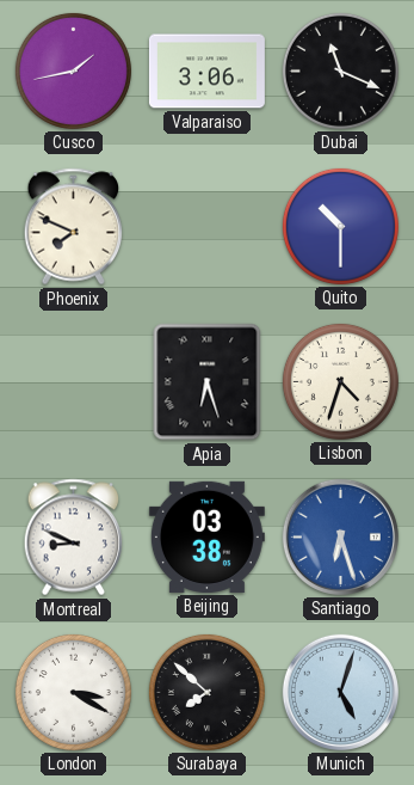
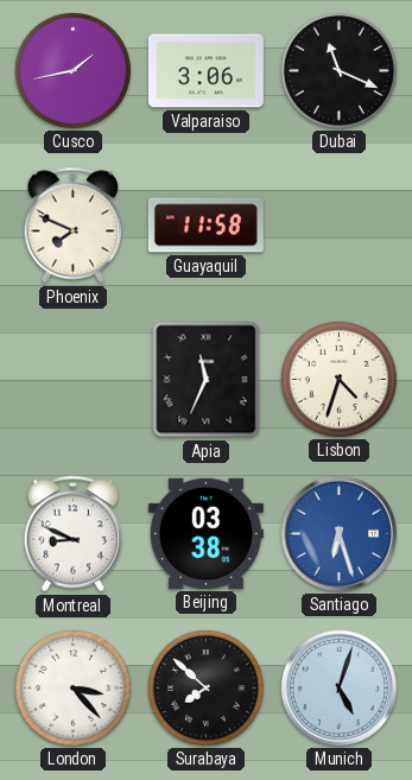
Guayaquil: none -> 11:58
Quito: 10:30 -> none
Apia: 6:27 -> 11:34
London: 3:20 -> 3:23
